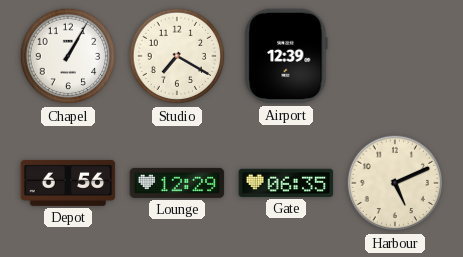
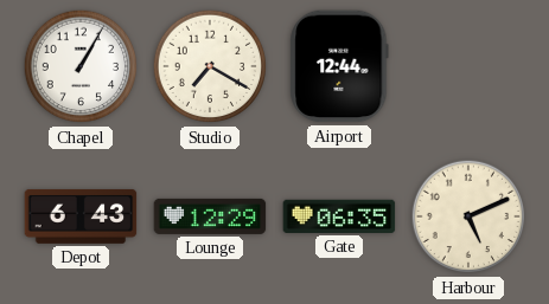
Airport: 12:39 -> 12:44
Depot: 6:56 -> 6:43
